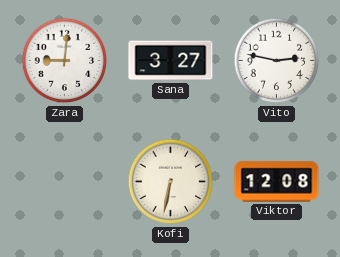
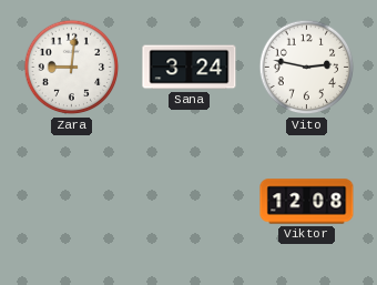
Sana: 3:27 -> 3:24
Kofi: 6:32 -> none
